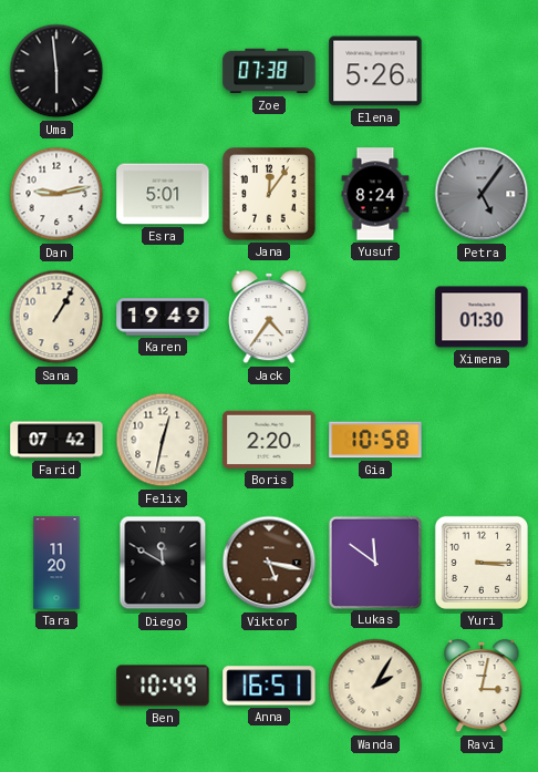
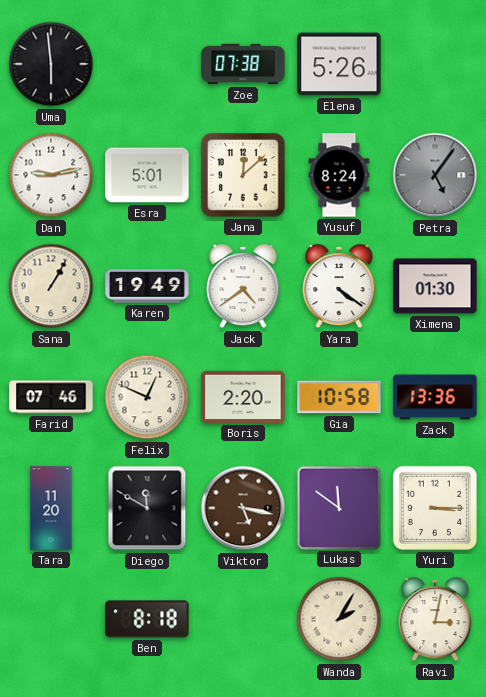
Jana: 12:06 -> 12:08
Jack: 4:36 -> 4:39
Yara: none -> 4:21
Farid: 07:42 -> 07:46
Felix: 12:32 -> 12:49
Zack: none -> 13:36
Ben: 10:49 -> 8:18
Anna: 16:51 -> none
